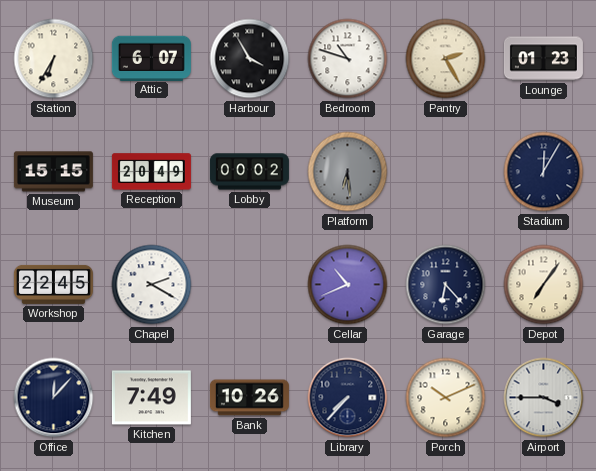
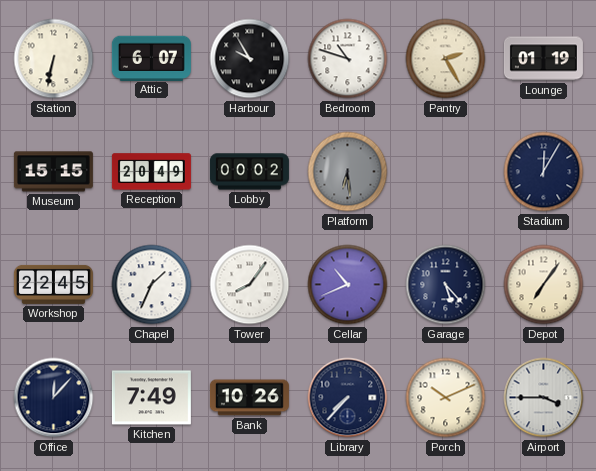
Station: 6:35 -> 6:32
Harbour: 3:55 -> 9:55
Lounge: 01:23 -> 01:19
Chapel: 2:20 -> 1:34
Tower: none -> 8:06
Garage: 6:23 -> 5:23
